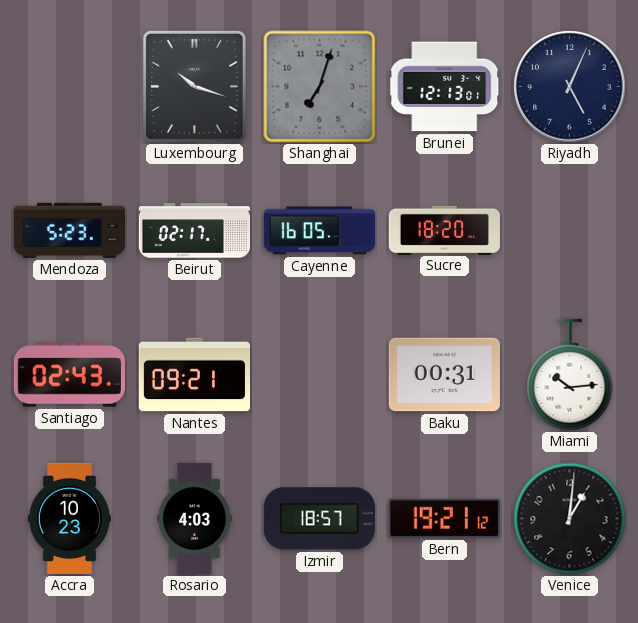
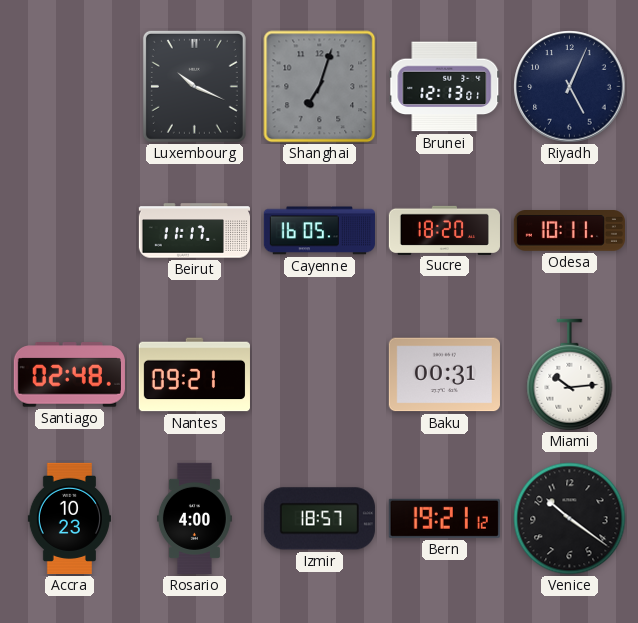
Luxembourg: 10:18 -> 10:19
Mendoza: 5:23 -> none
Beirut: 02:17 -> 11:17
Odesa: none -> 10:11
Santiago: 02:43 -> 02:48
Rosario: 4:03 -> 4:00
Venice: 1:01 -> 10:21
